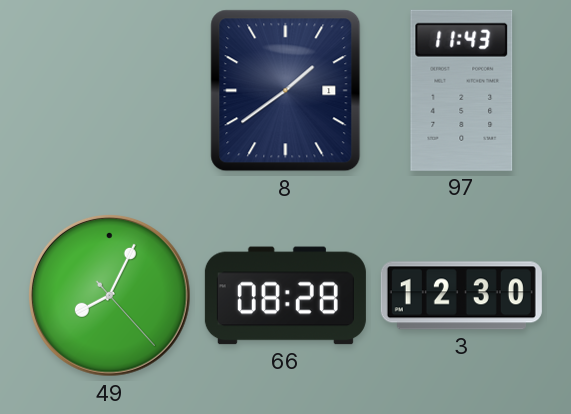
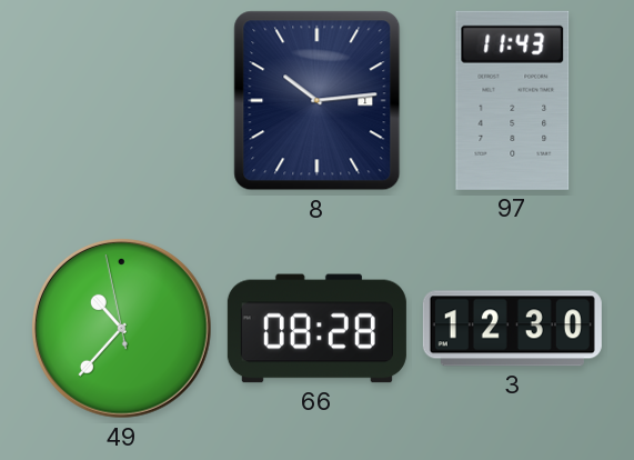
8: 1:39 -> 10:14
49: 8:04 -> 10:36
